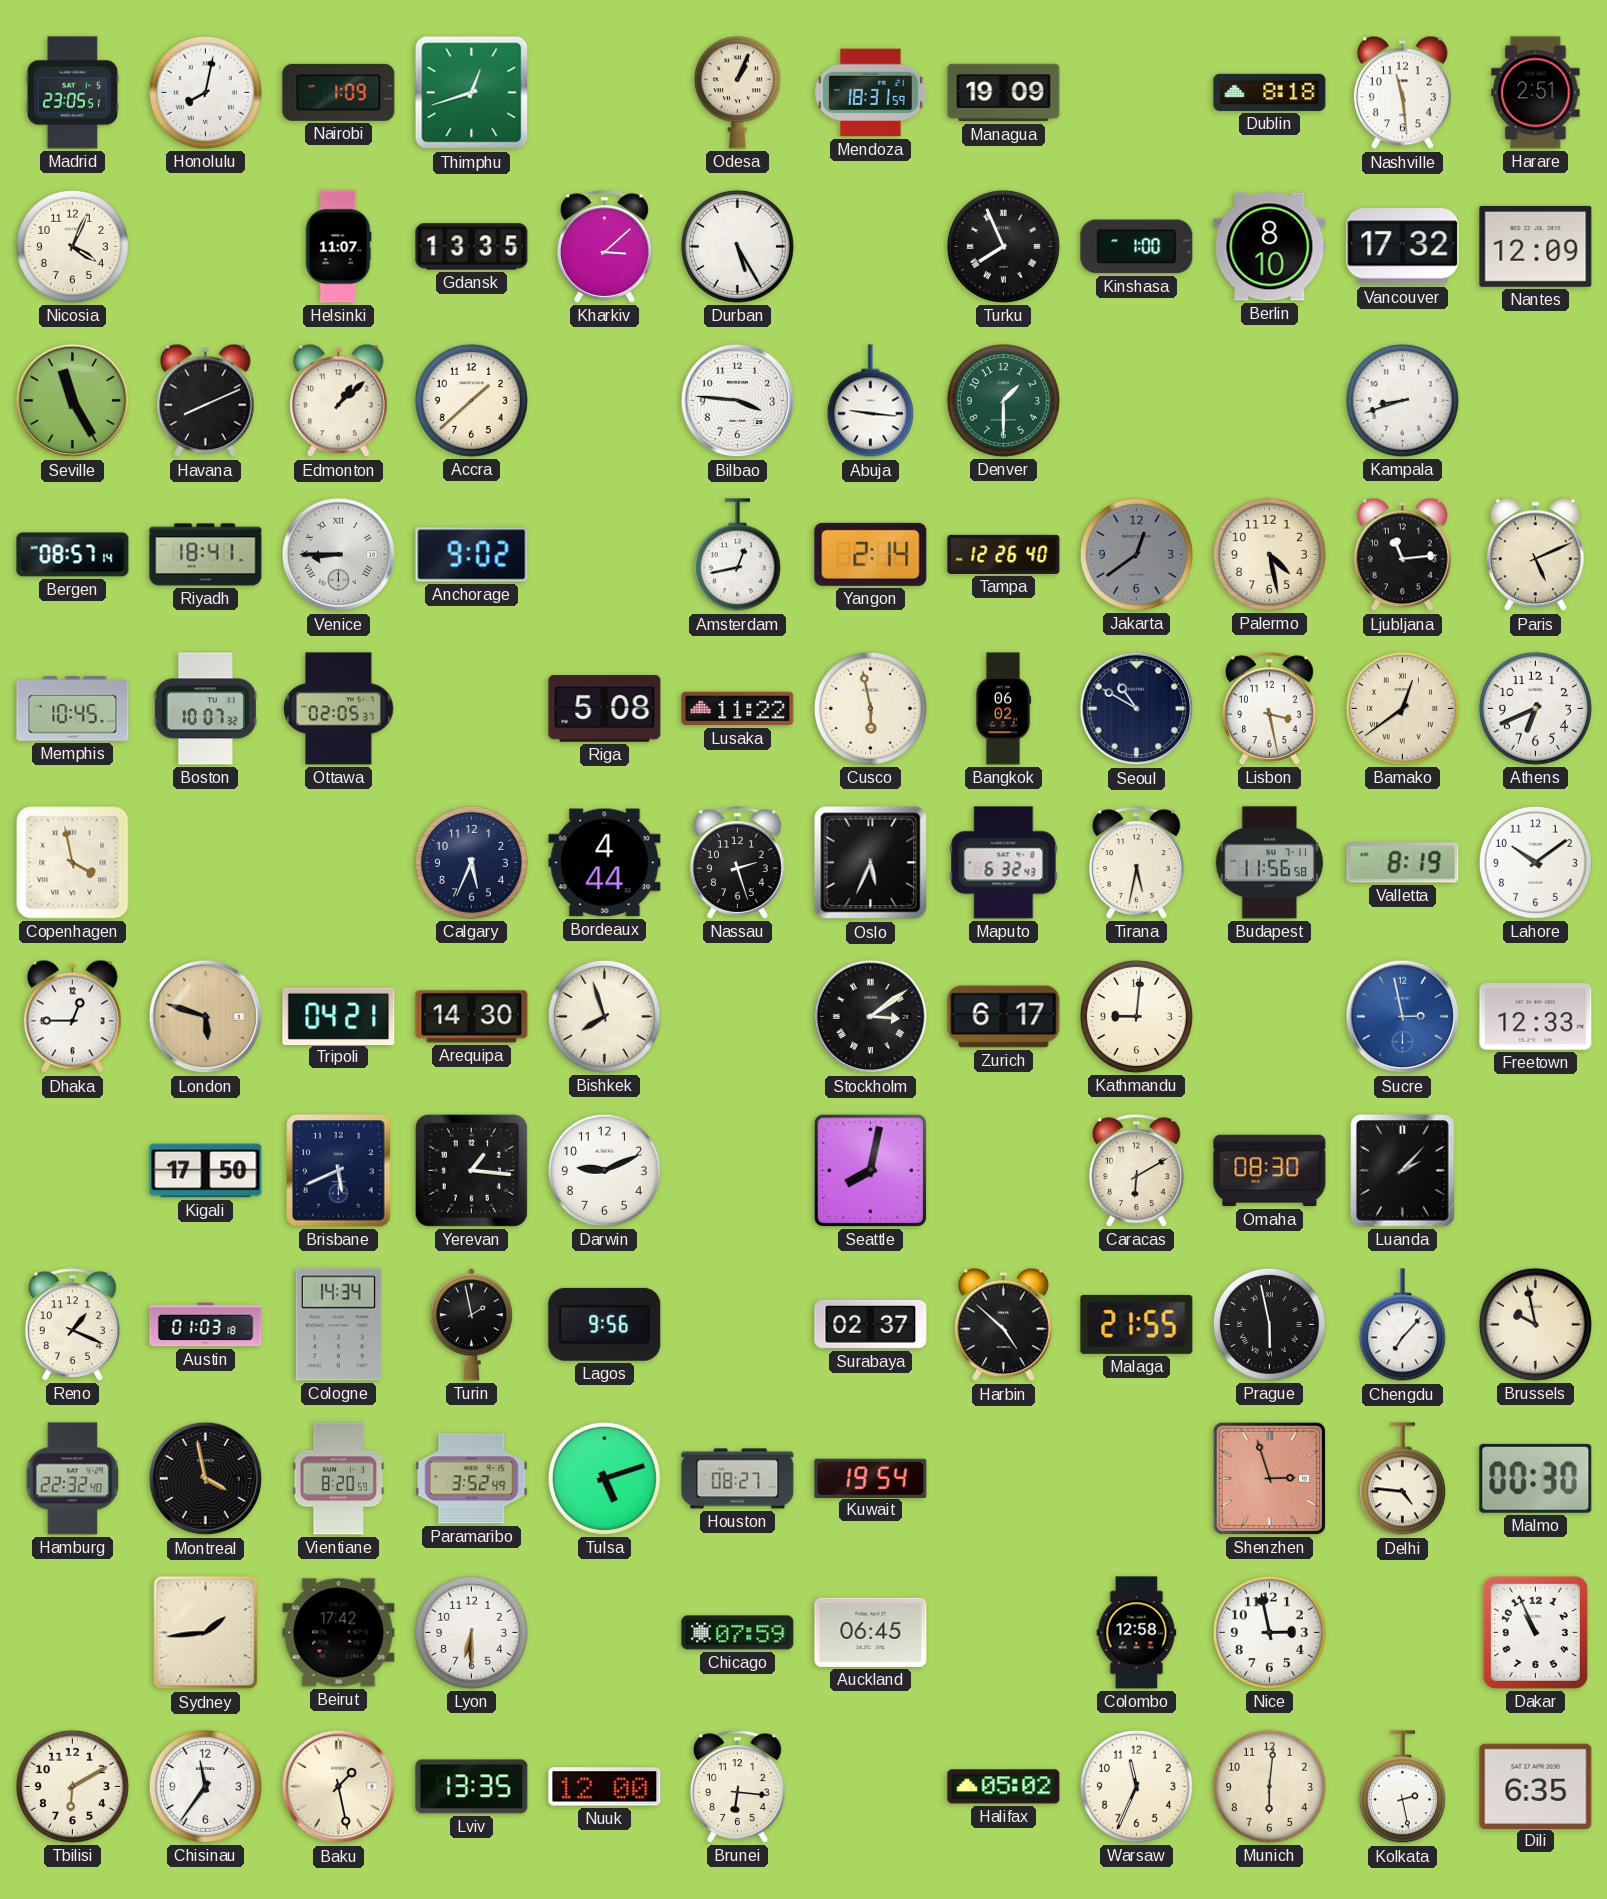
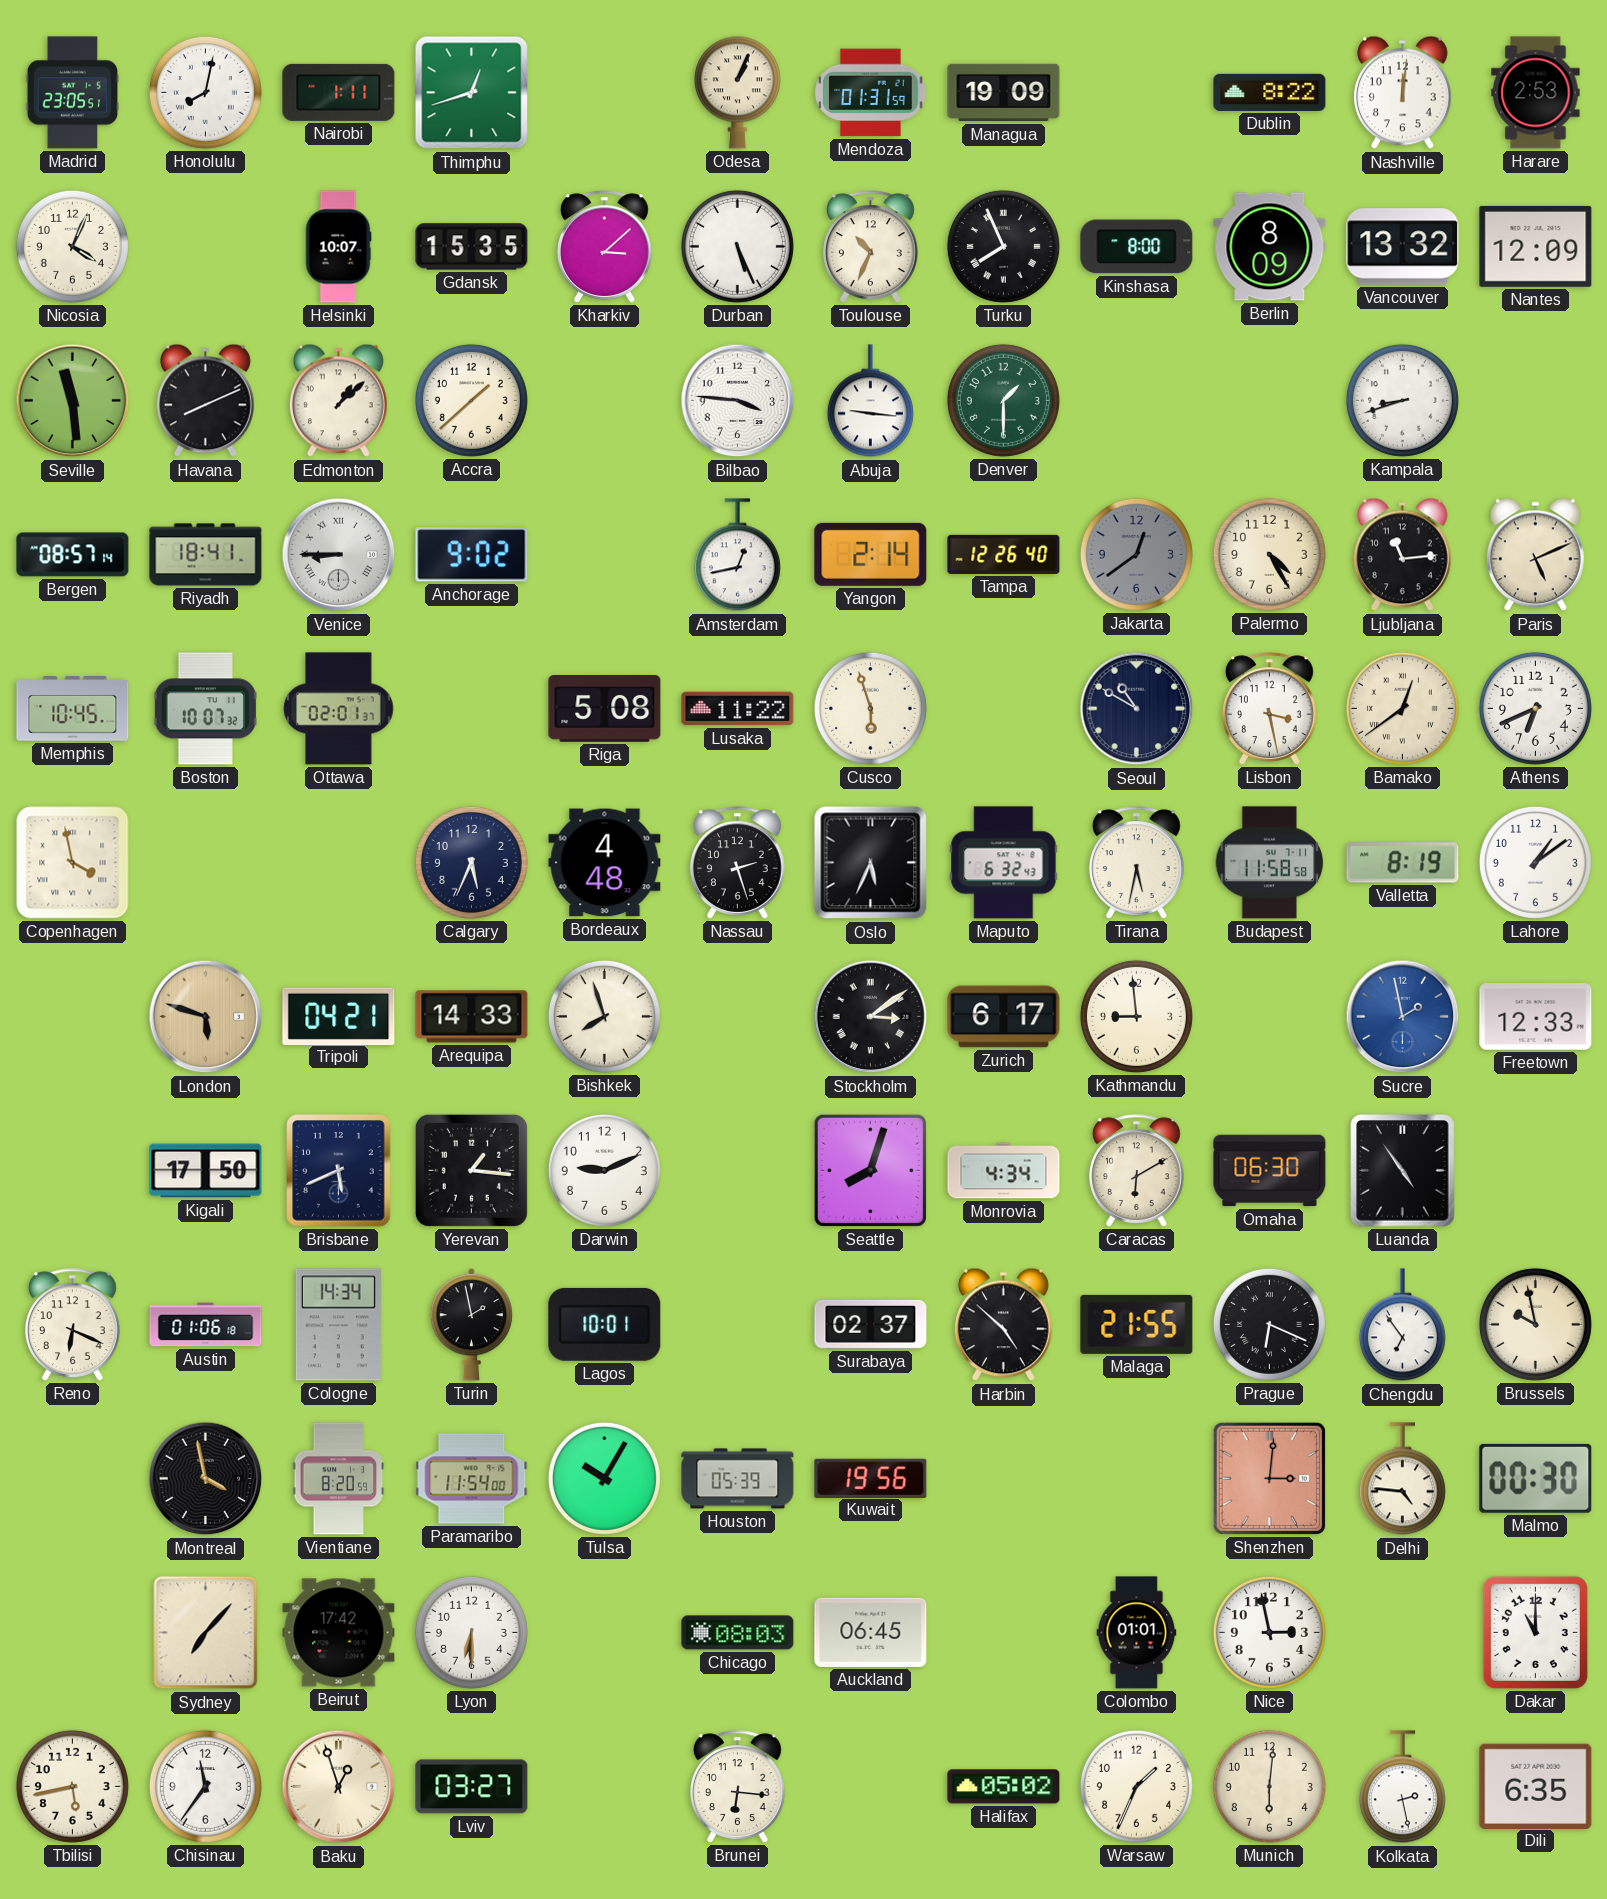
Nairobi: 1:09 -> 1:11
Mendoza: 18:31 -> 01:31
Dublin: 8:18 -> 8:22
Nashville: 11:29 -> 12:01
Harare: 2:51 -> 2:53
Helsinki: 11:07 -> 10:07
Gdansk: 13:35 -> 15:35
Durban: 5:25 -> 5:26
Toulouse: none -> 10:34
Kinshasa: 1:00 -> 8:00
Berlin: 8:10 -> 8:09
Vancouver: 17:32 -> 13:32
Seville: 11:25 -> 11:29
Palermo: 4:28 -> 4:25
Ottawa: 02:05 -> 02:01
Cusco: 5:58 -> 5:57
Bangkok: 06:02 -> none
Bordeaux: 4:44 -> 4:48
Budapest: 11:56 -> 11:58
Lahore: 10:09 -> 1:09
Dhaka: 12:45 -> none
Arequipa: 14:30 -> 14:33
Kathmandu: 9:01 -> 8:59
Sucre: 2:58 -> 1:58
Seattle: 8:02 -> 8:03
Monrovia: none -> 4:34
Omaha: 08:30 -> 06:30
Luanda: 2:07 -> 4:54
Reno: 1:19 -> 6:19
Austin: 01:03 -> 01:06
Lagos: 9:56 -> 10:01
Prague: 5:58 -> 6:19
Chengdu: 7:07 -> 6:54
Hamburg: 22:32 -> none
Paramaribo: 3:52 -> 11:54
Tulsa: 5:12 -> 10:05
Houston: 08:27 -> 05:39
Kuwait: 19:54 -> 19:56
Shenzhen: 2:57 -> 3:01
Sydney: 1:44 -> 7:07
Chicago: 07:59 -> 08:03
Colombo: 12:58 -> 01:01
Dakar: 10:56 -> 11:00
Tbilisi: 6:10 -> 5:43
Baku: 1:28 -> 12:57
Lviv: 13:35 -> 03:27
Nuuk: 12:00 -> none
Warsaw: 11:34 -> 1:34
